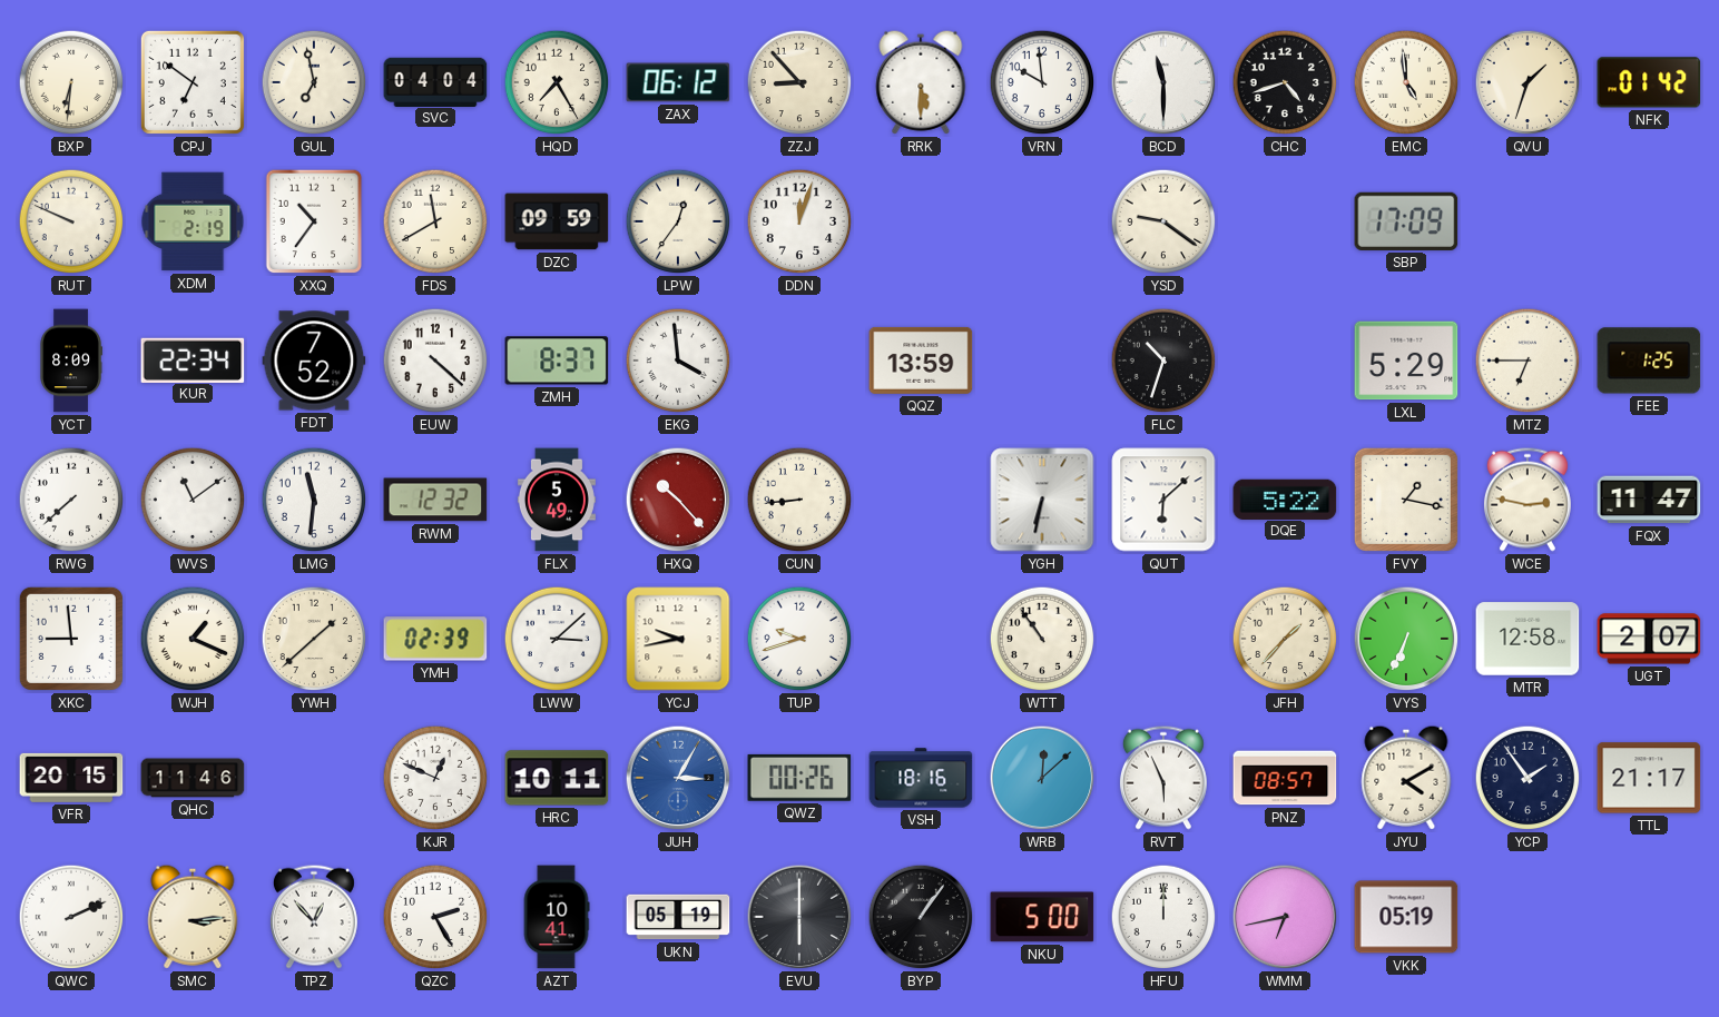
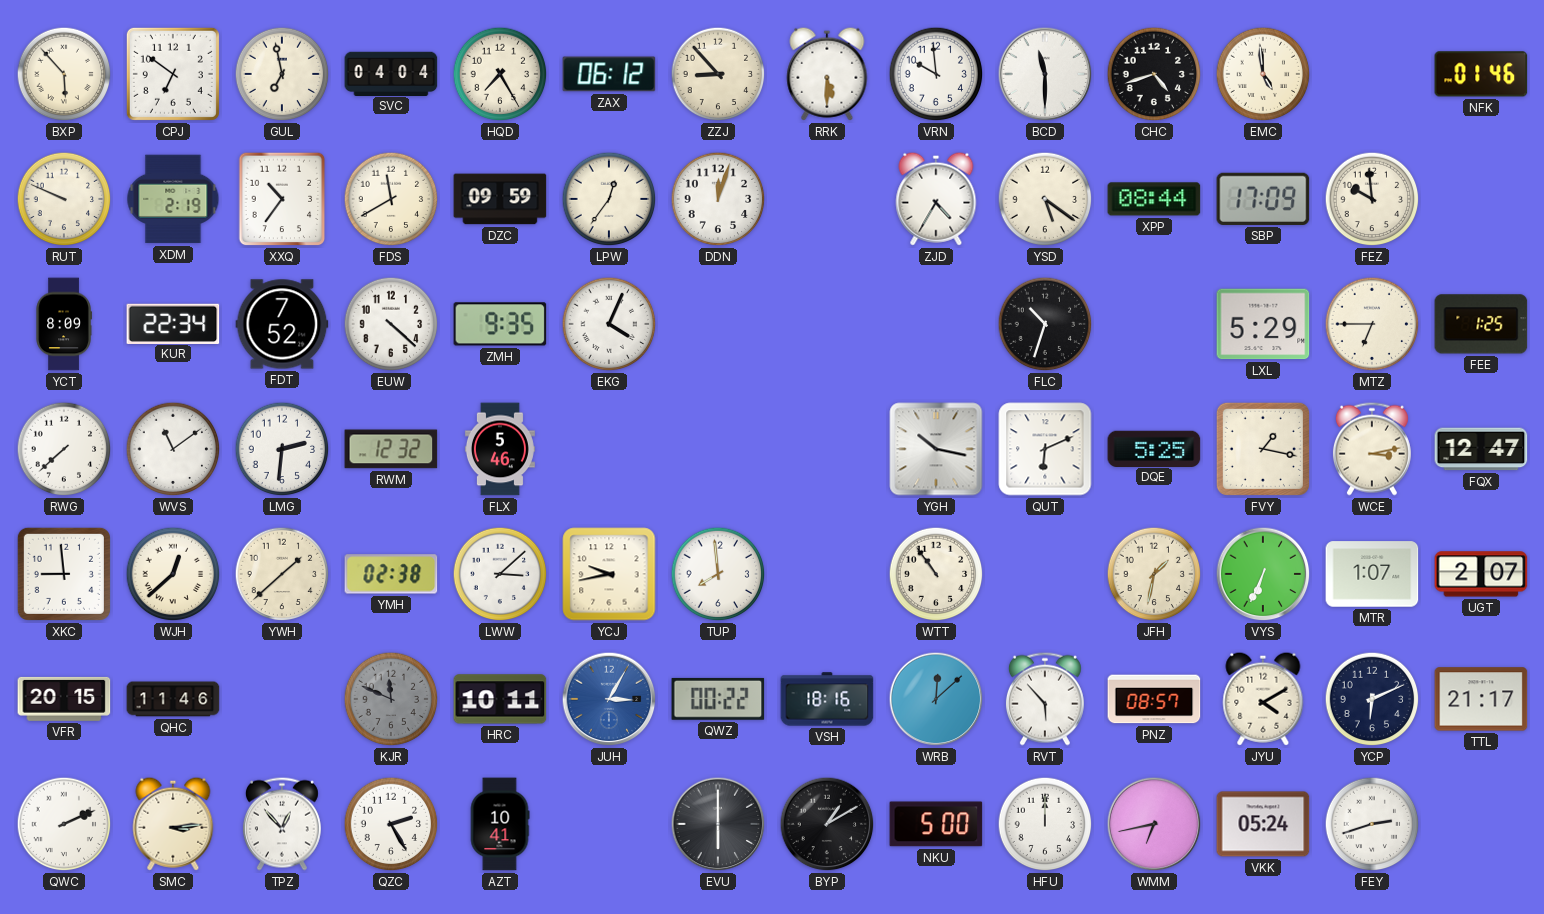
BXP: 6:31 -> 5:53
QVU: 1:33 -> none
NFK: 01:42 -> 01:46
ZJD: none -> 4:35
YSD: 9:21 -> 5:21
XPP: none -> 08:44
FEZ: none -> 9:59
ZMH: 8:37 -> 9:35
EKG: 3:59 -> 4:04
QQZ: 13:59 -> none
LMG: 11:31 -> 2:31
FLX: 5:49 -> 5:46
HXQ: 10:23 -> none
CUN: 8:44 -> none
YGH: 6:32 -> 10:17
QUT: 6:08 -> 6:11
DQE: 5:22 -> 5:25
WCE: 2:47 -> 3:13
FQX: 11:47 -> 12:47
WJH: 1:19 -> 12:38
YMH: 02:39 -> 02:38
TUP: 9:42 -> 7:59
JFH: 1:37 -> 1:32
MTR: 12:58 -> 1:07
KJR: 12:49 -> 11:49
KJR dial: white -> grey
QWZ: 00:26 -> 00:22
RVT: 5:56 -> 5:53
YCP: 1:54 -> 6:11
UKN: 05:19 -> none
BYP: 1:06 -> 1:10
VKK: 05:19 -> 05:24
FEY: none -> 2:42
